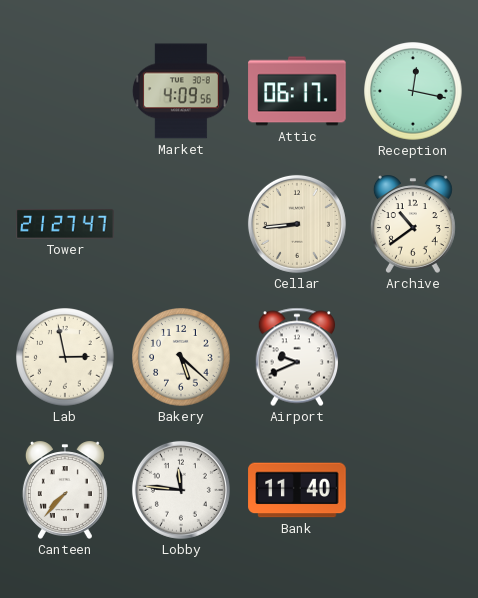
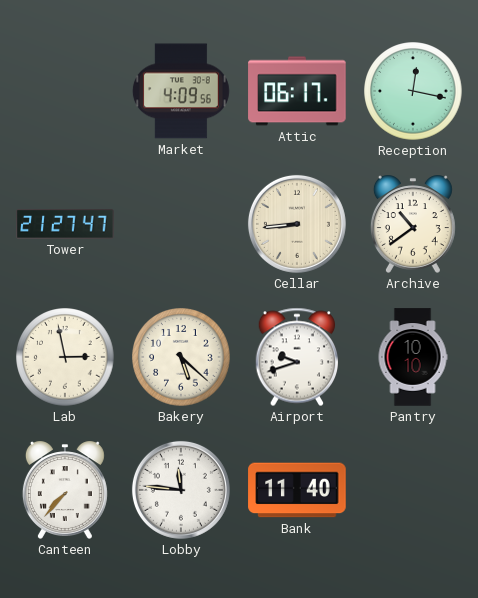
Airport: 9:41 -> 9:42
Pantry: none -> 10:10
